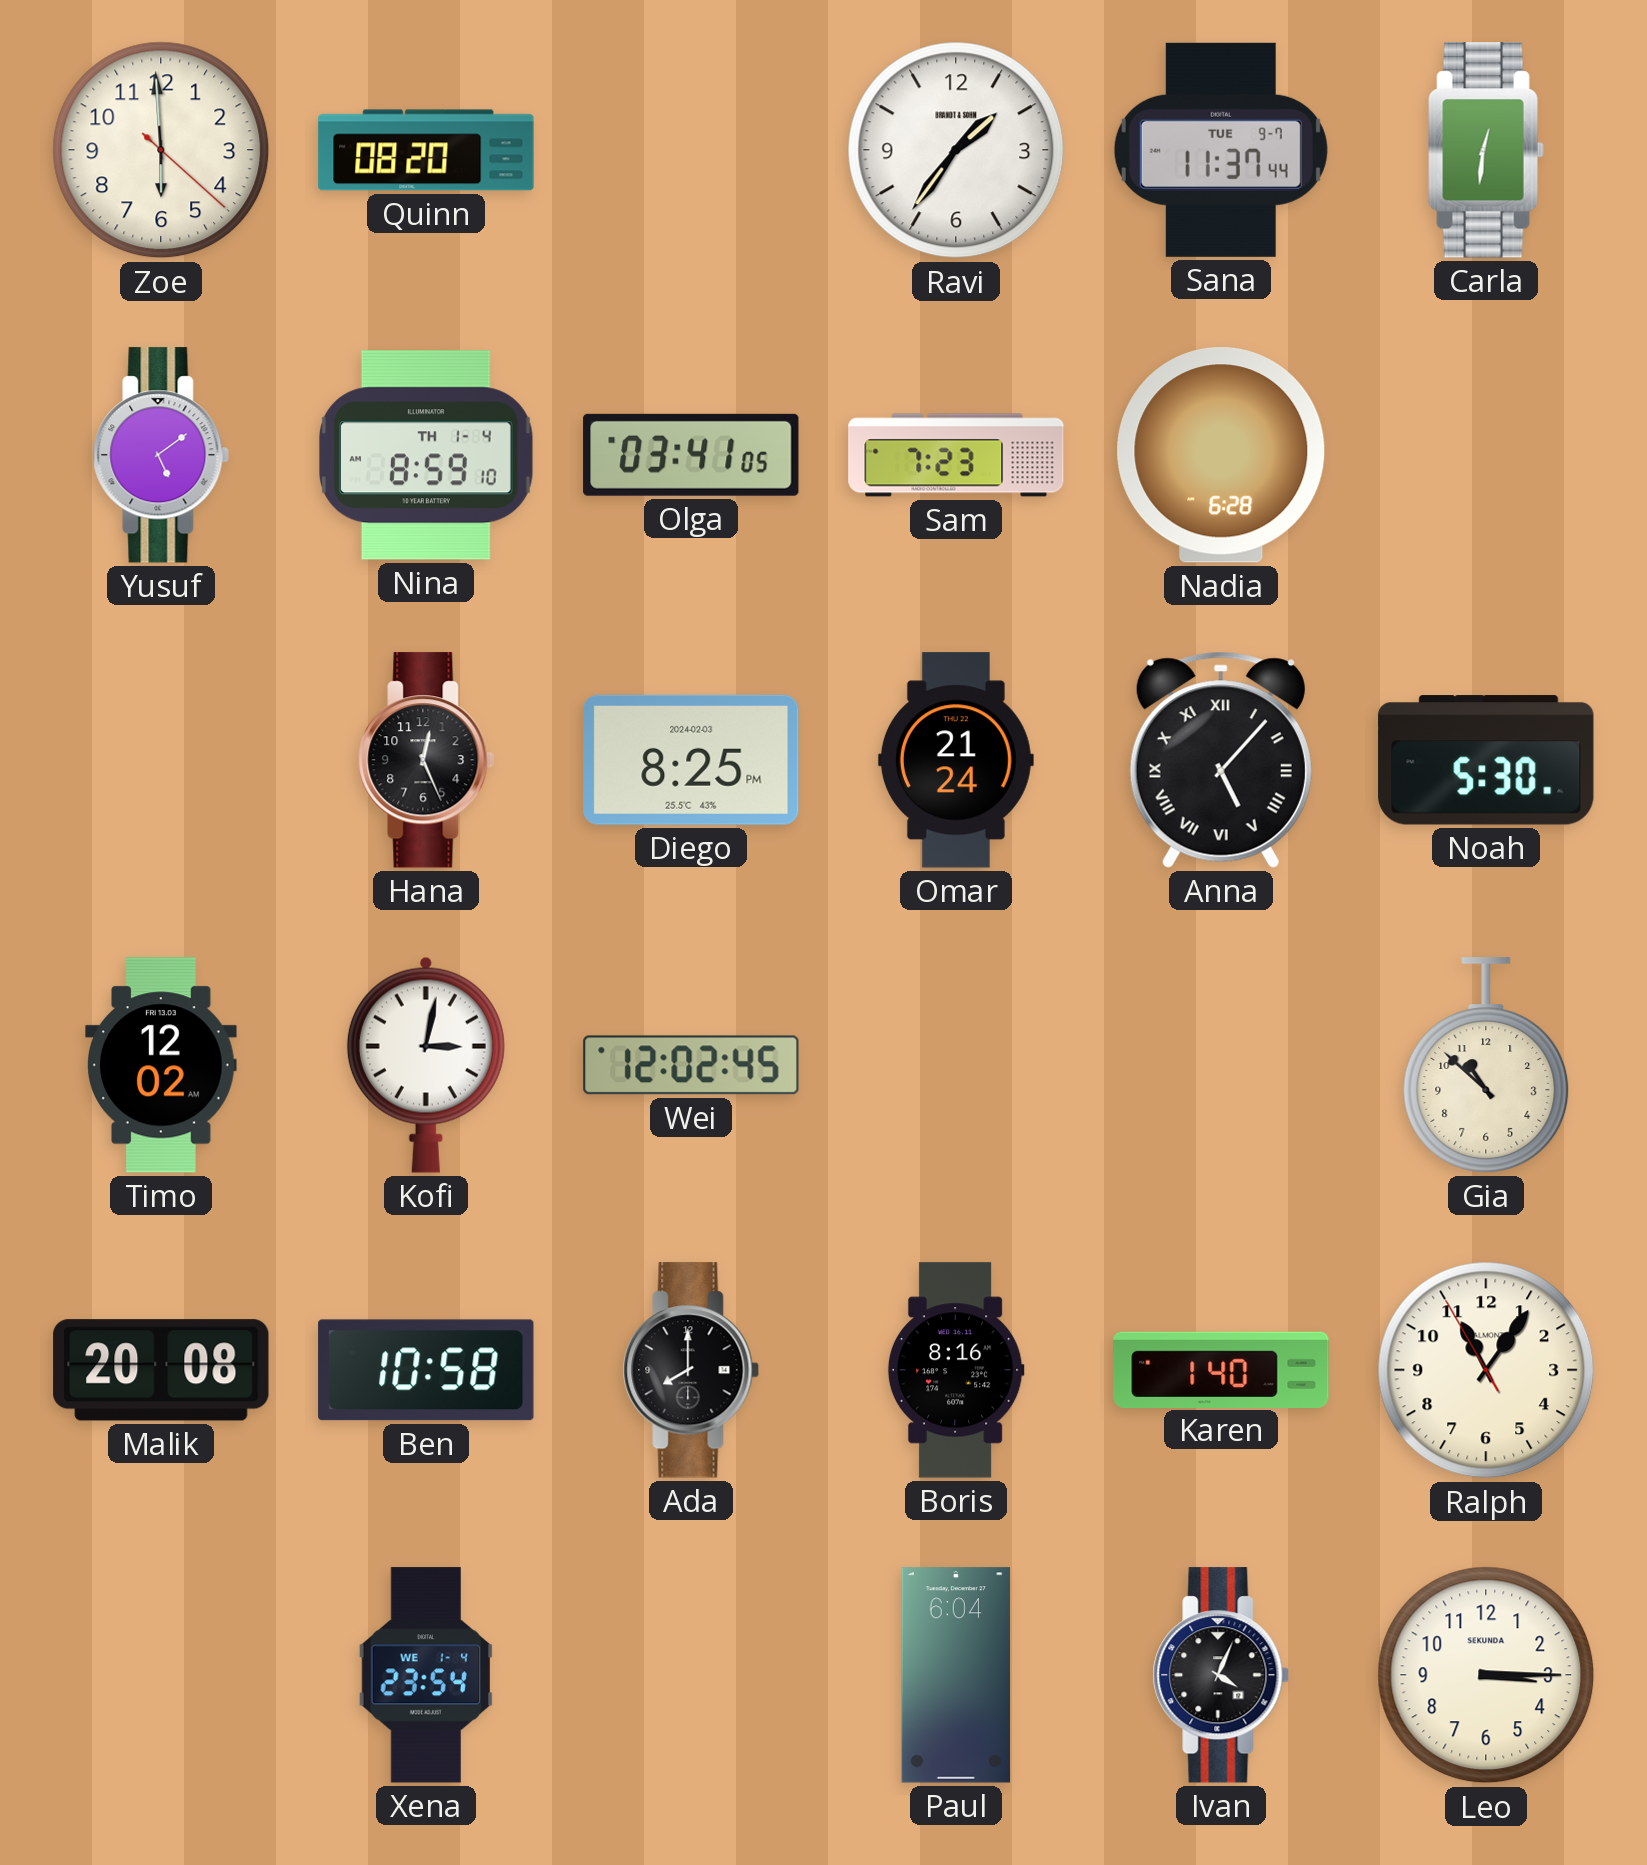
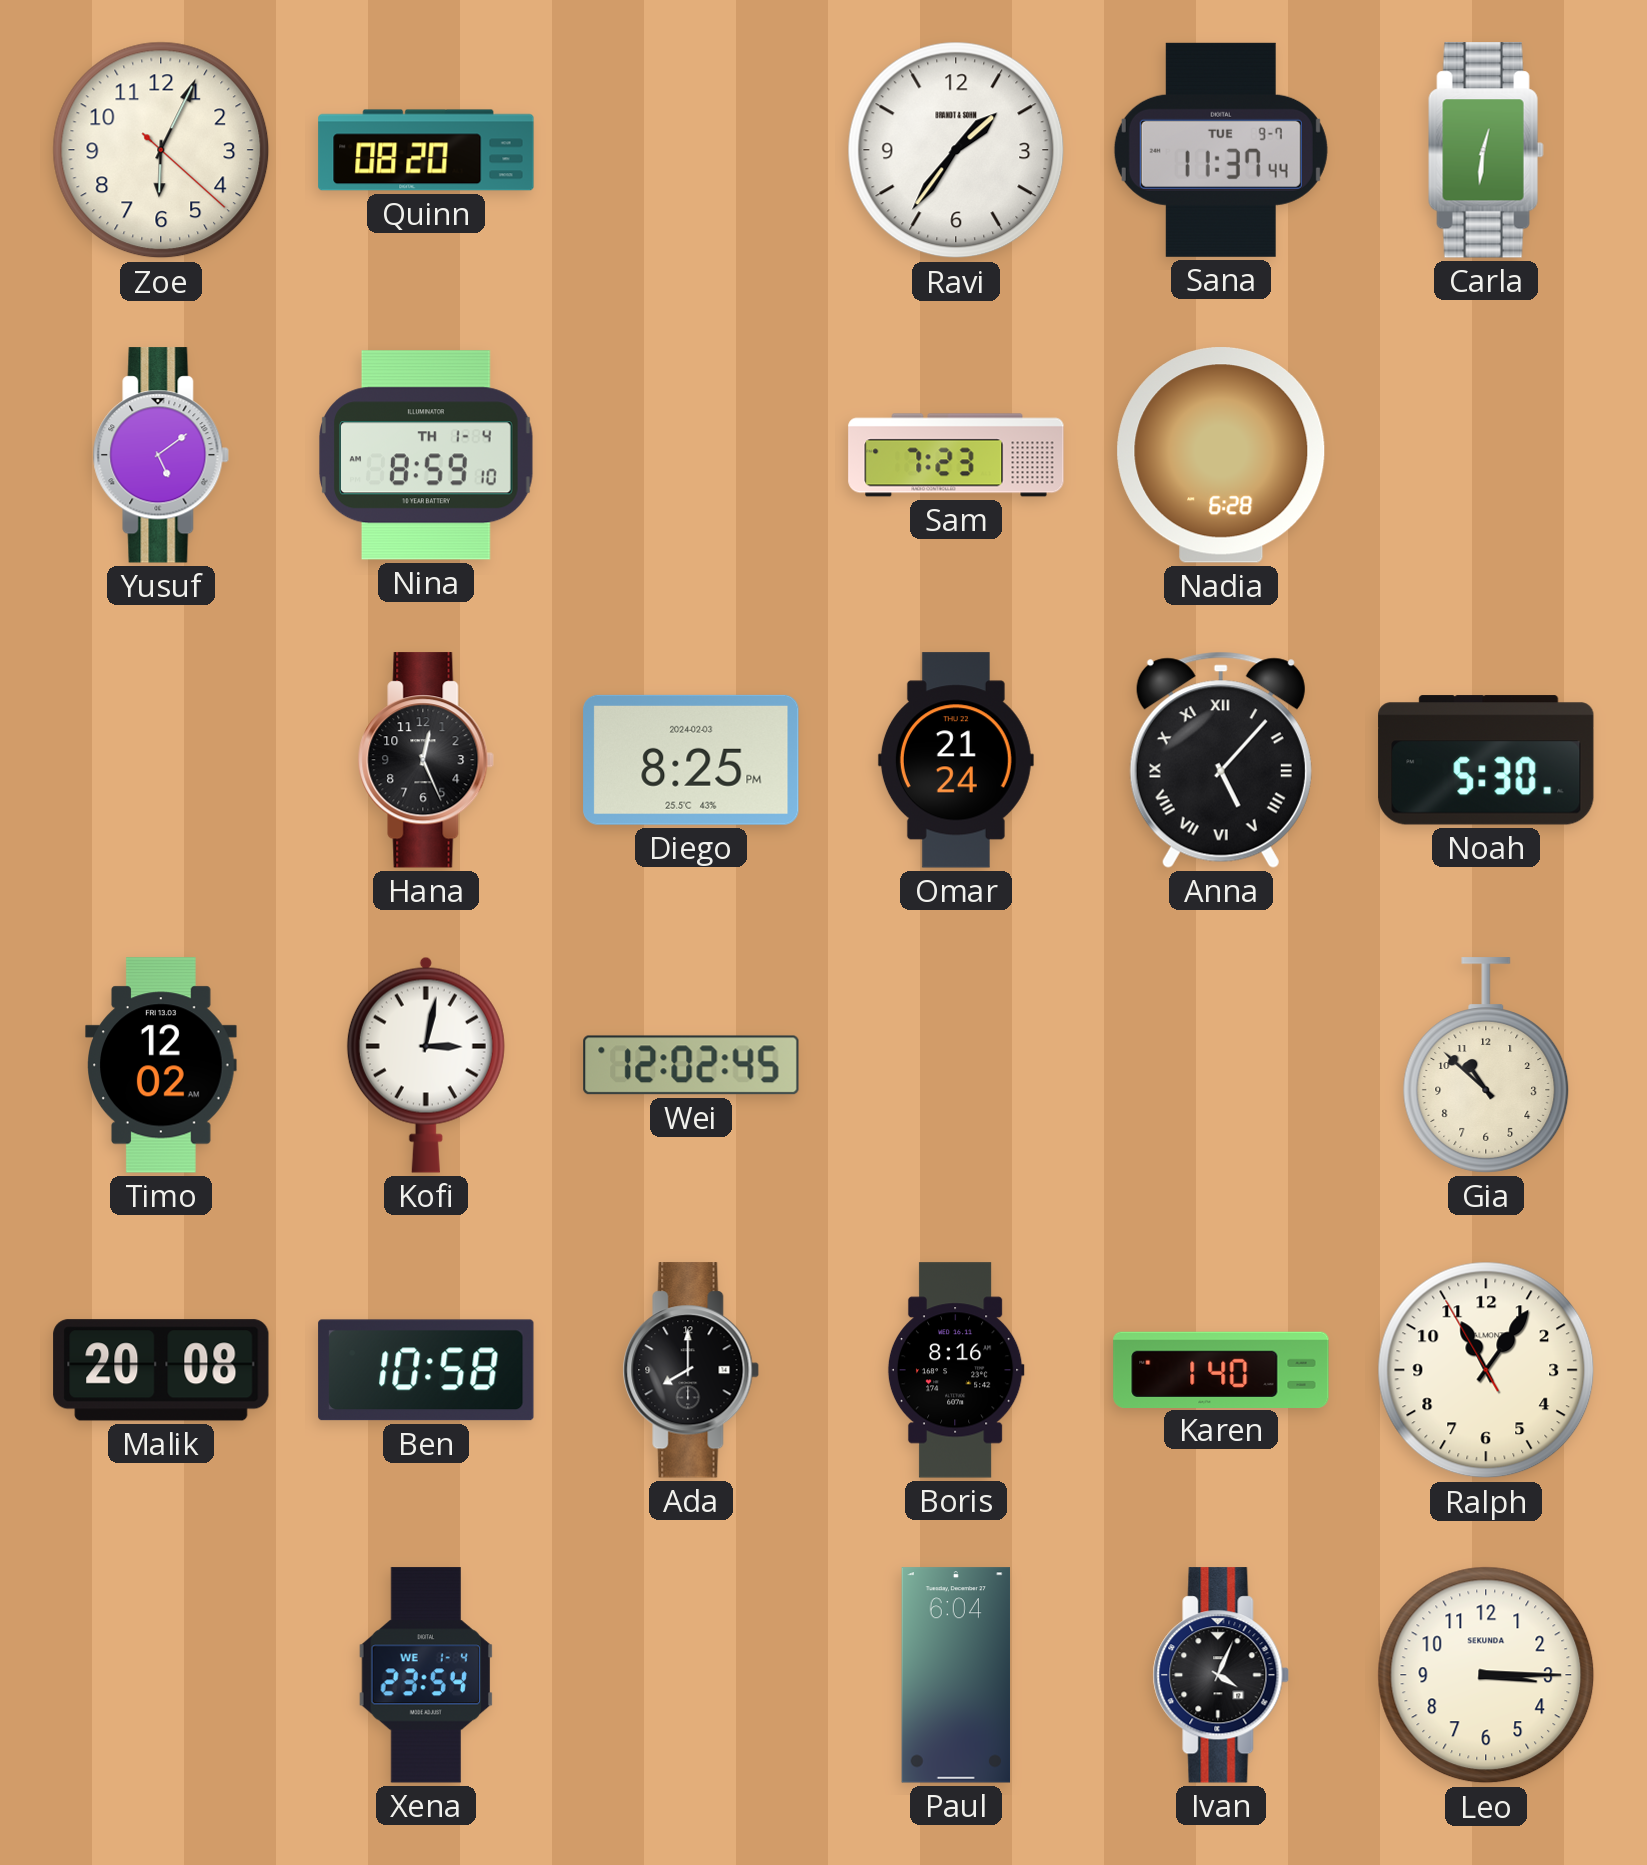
Zoe: 5:59 -> 6:04
Olga: 03:41 -> none
